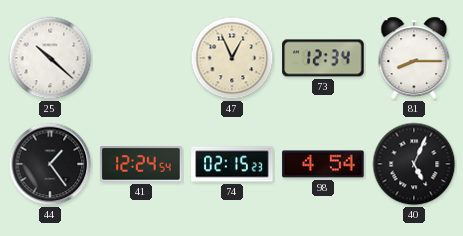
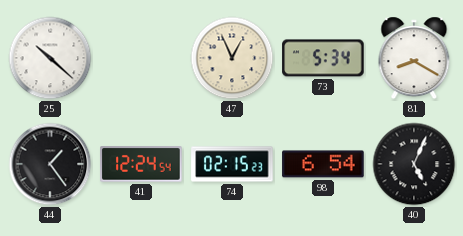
73: 12:34 -> 5:34
81: 8:15 -> 8:20
98: 4:54 -> 6:54
